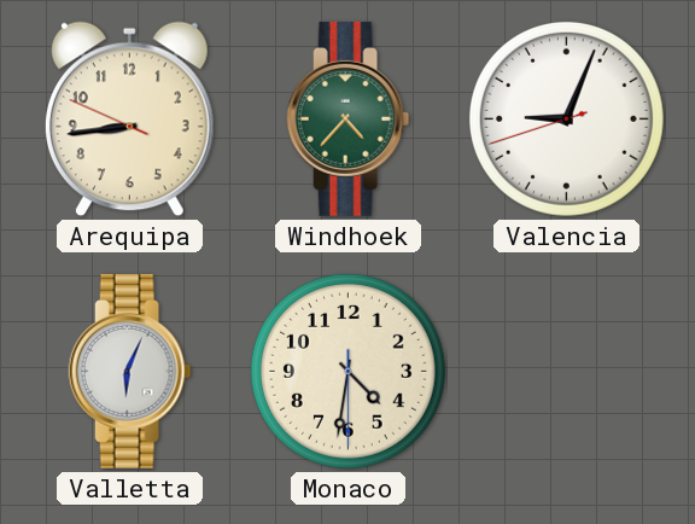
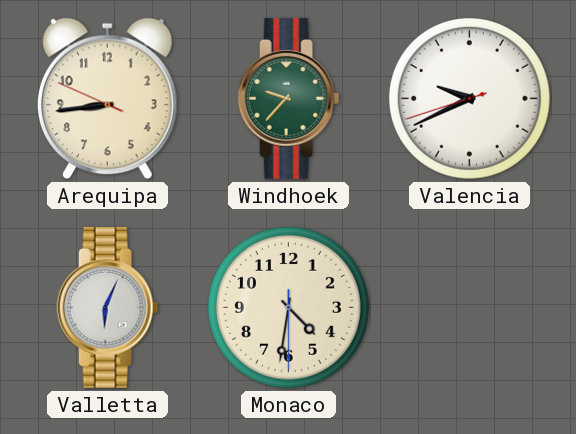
Windhoek: 4:37 -> 9:37
Valencia: 9:03 -> 9:40
